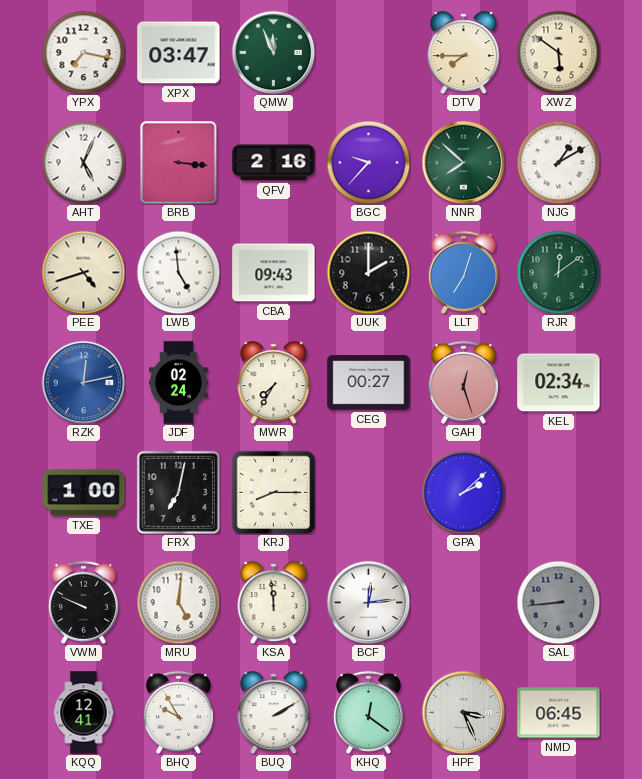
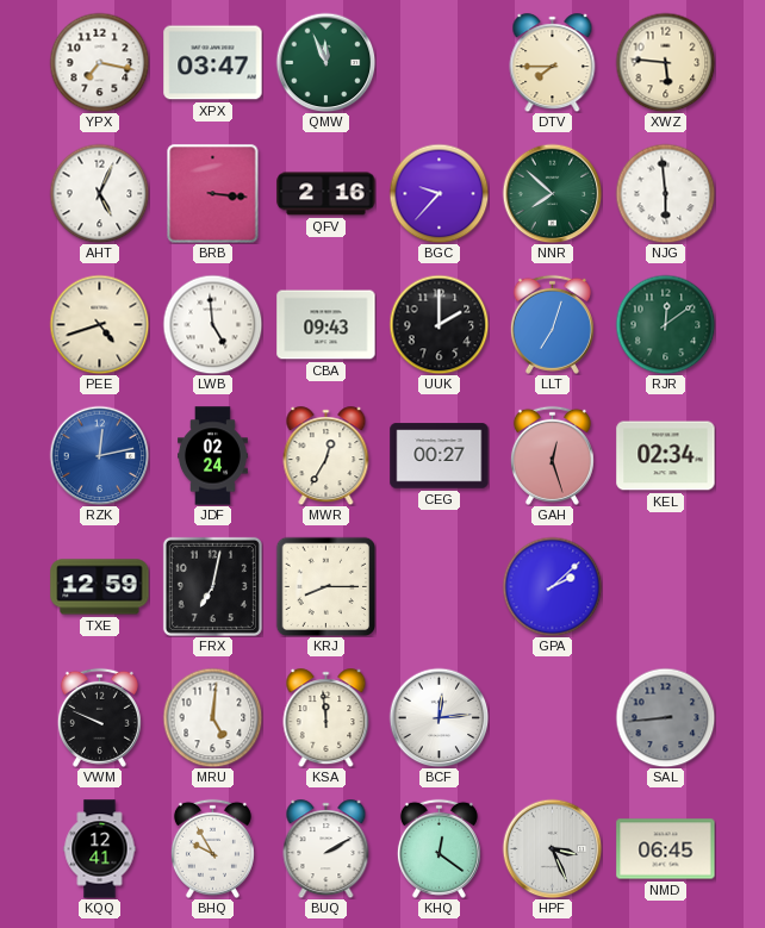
XWZ: 5:51 -> 5:46
NJG: 1:10 -> 5:59
MWR: 7:35 -> 12:35
TXE: 1:00 -> 12:59
